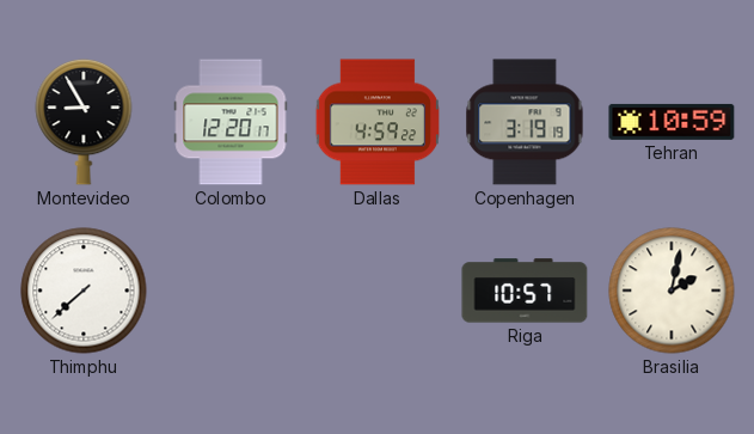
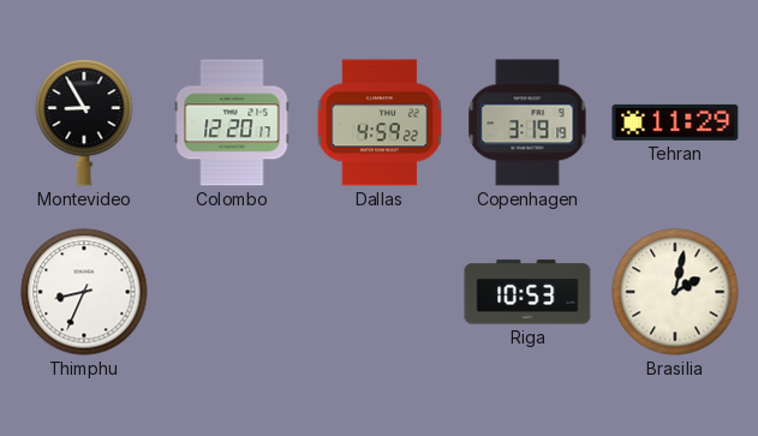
Tehran: 10:59 -> 11:29
Thimphu: 7:38 -> 8:34
Riga: 10:57 -> 10:53
